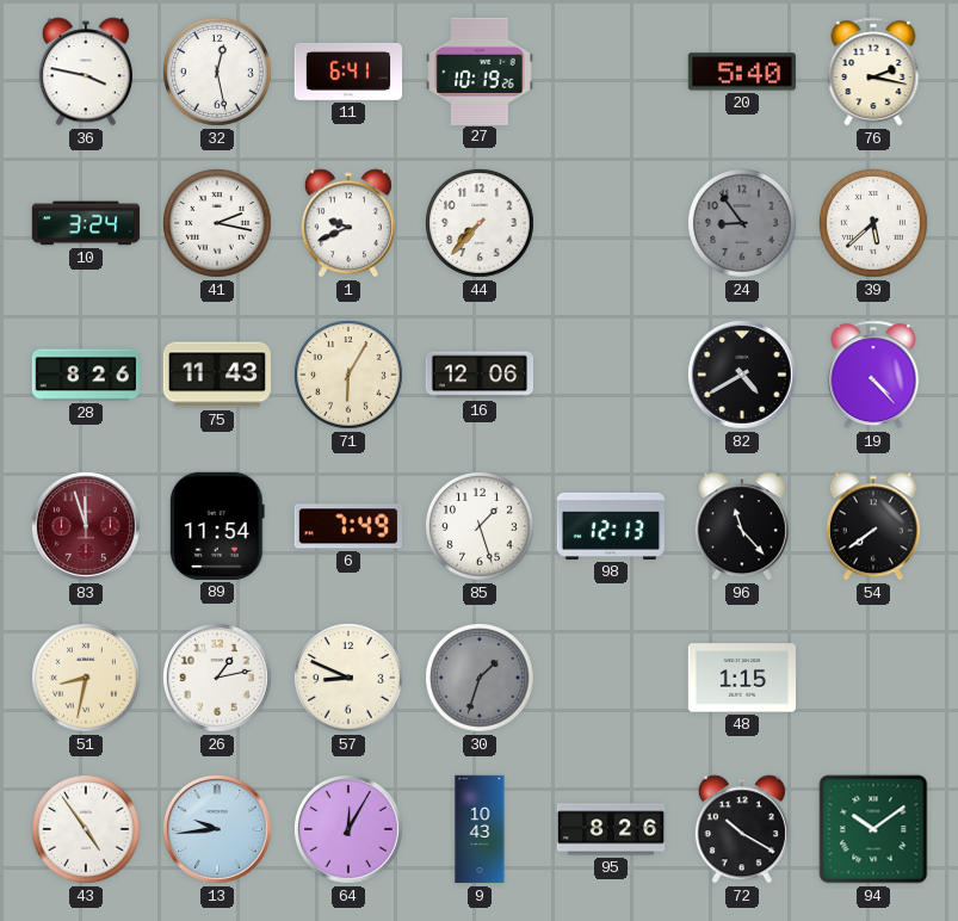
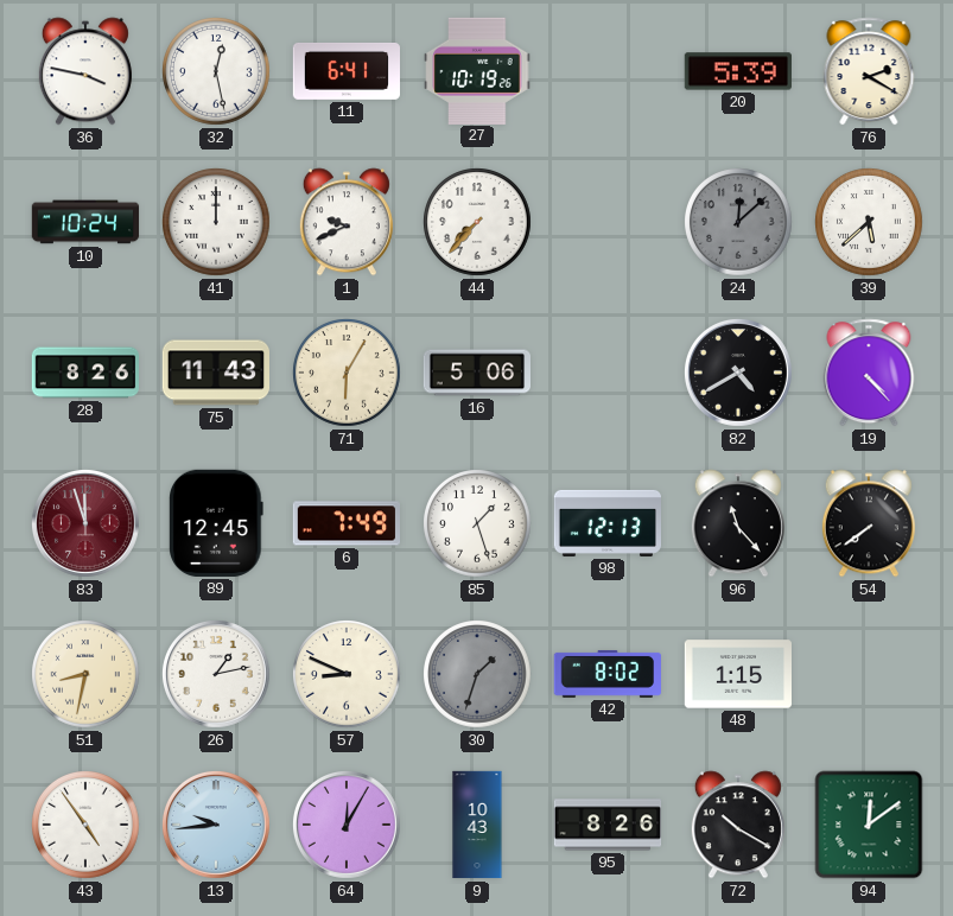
20: 5:40 -> 5:39
76: 2:17 -> 2:20
10: 3:24 -> 10:24
41: 2:17 -> 12:00
24: 8:54 -> 12:08
16: 12:06 -> 5:06
89: 11:54 -> 12:45
42: none -> 8:02
94: 10:09 -> 12:09
